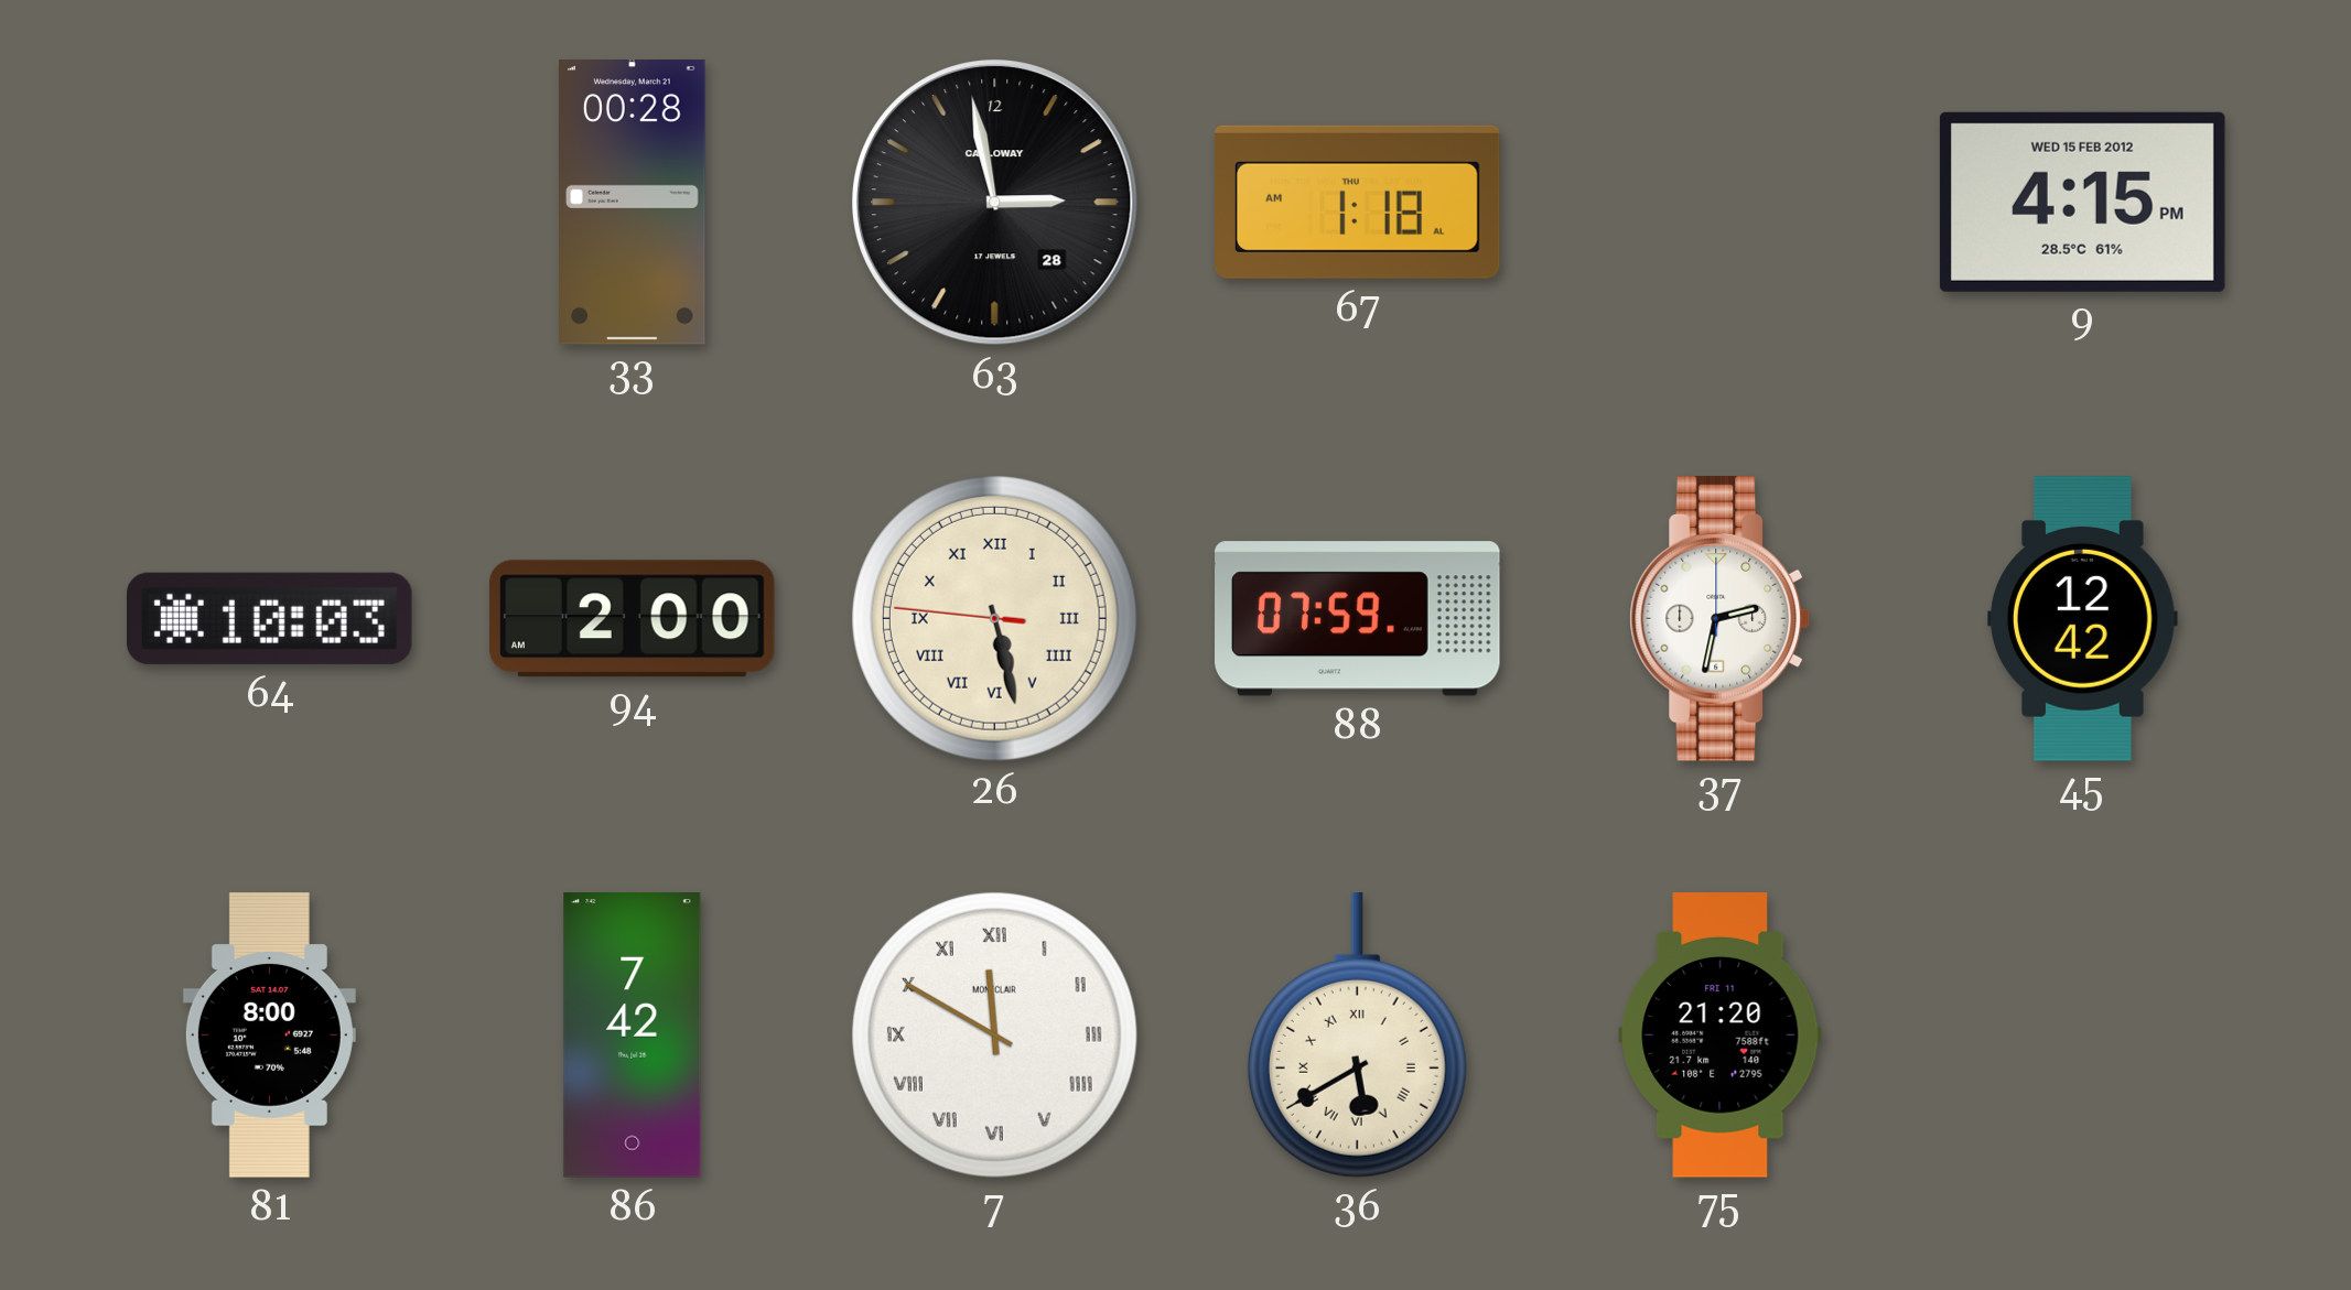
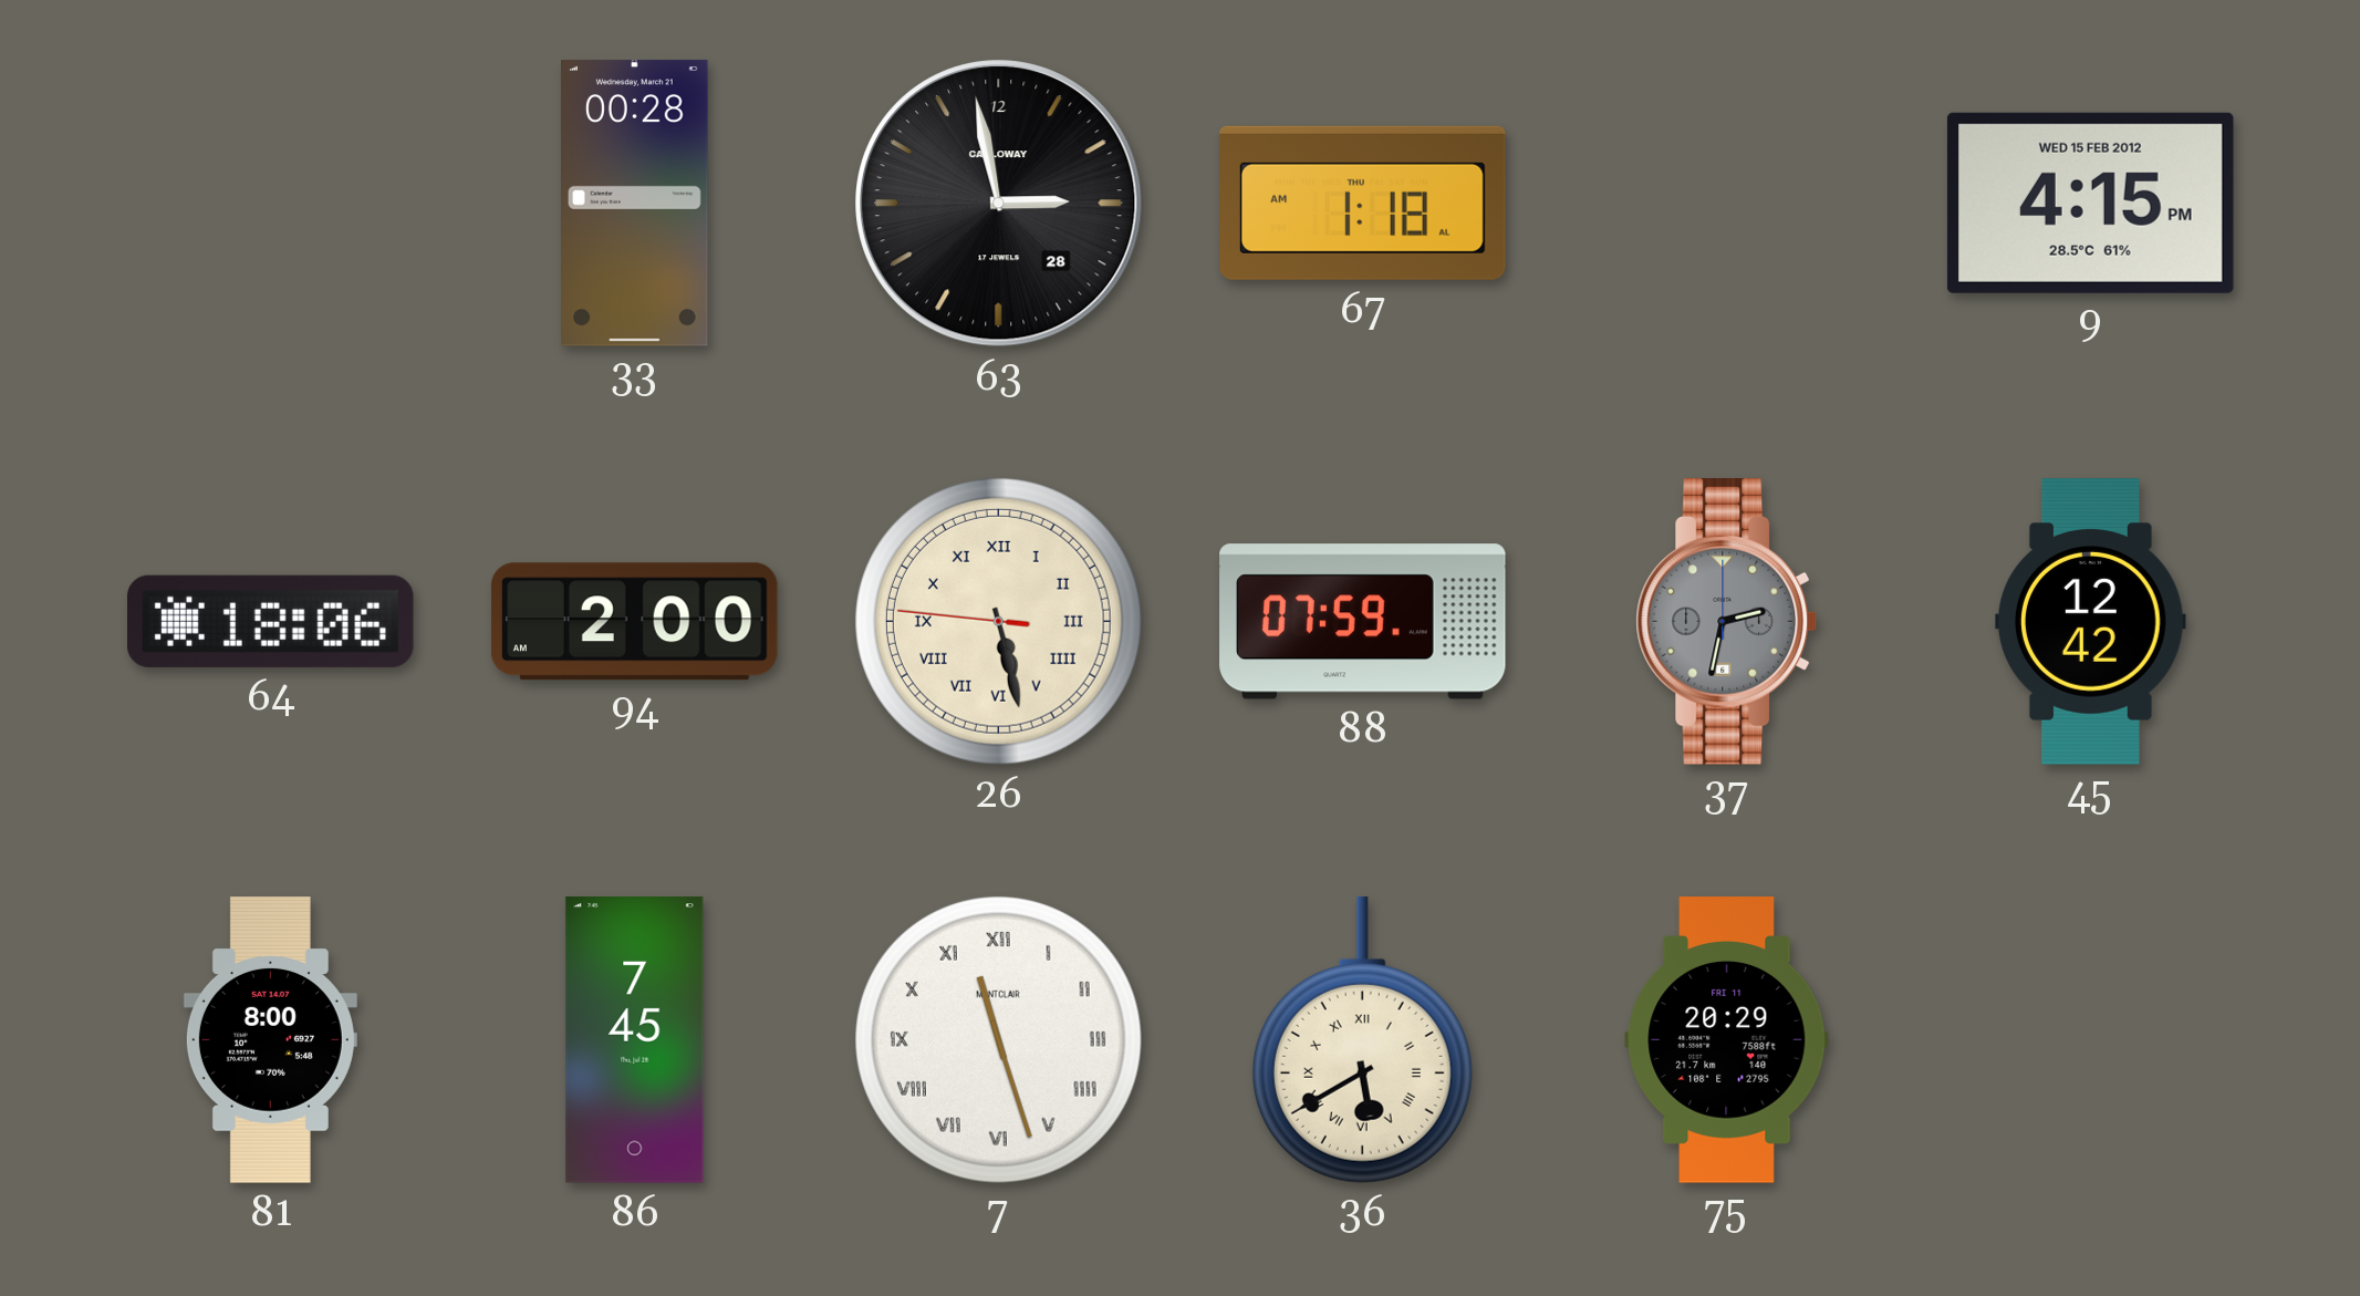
64: 10:03 -> 18:06
37 dial: white -> grey
86: 7:42 -> 7:45
7: 11:50 -> 11:27
75: 21:20 -> 20:29
